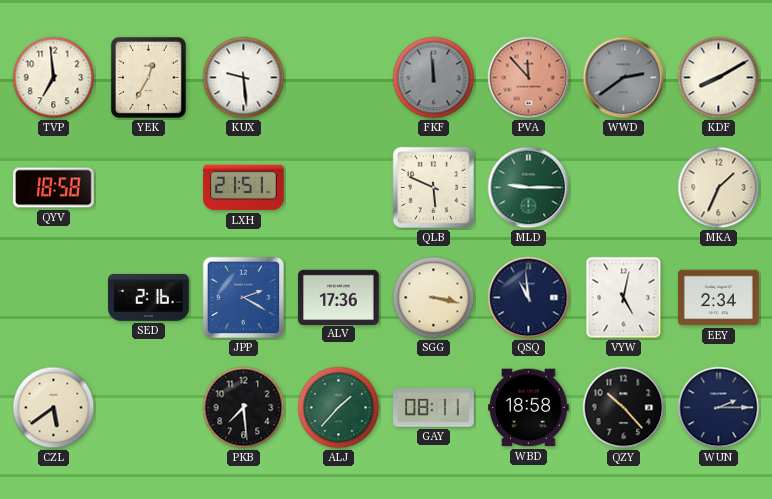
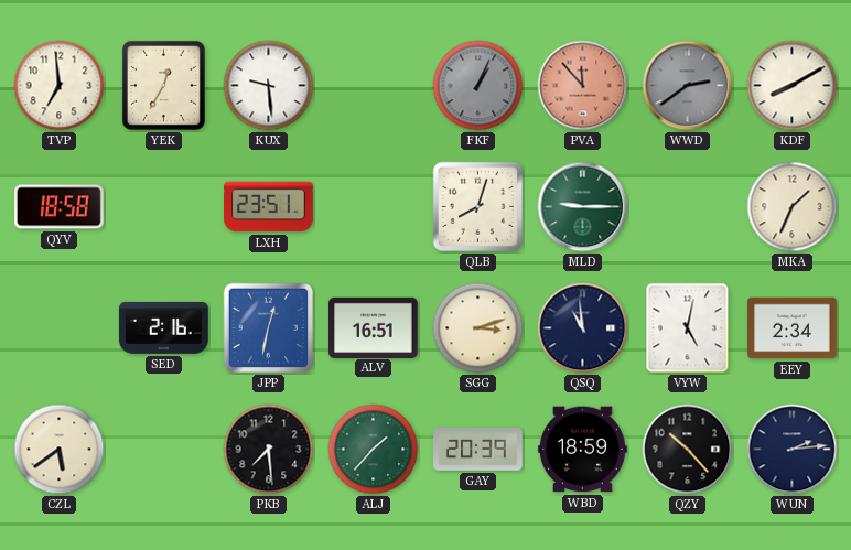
FKF: 11:59 -> 1:04
LXH: 21:51 -> 23:51
QLB: 5:49 -> 8:03
JPP: 2:20 -> 12:32
ALV: 17:36 -> 16:51
SGG: 3:17 -> 3:12
GAY: 08:11 -> 20:39
WBD: 18:58 -> 18:59
WUN: 2:15 -> 2:14
